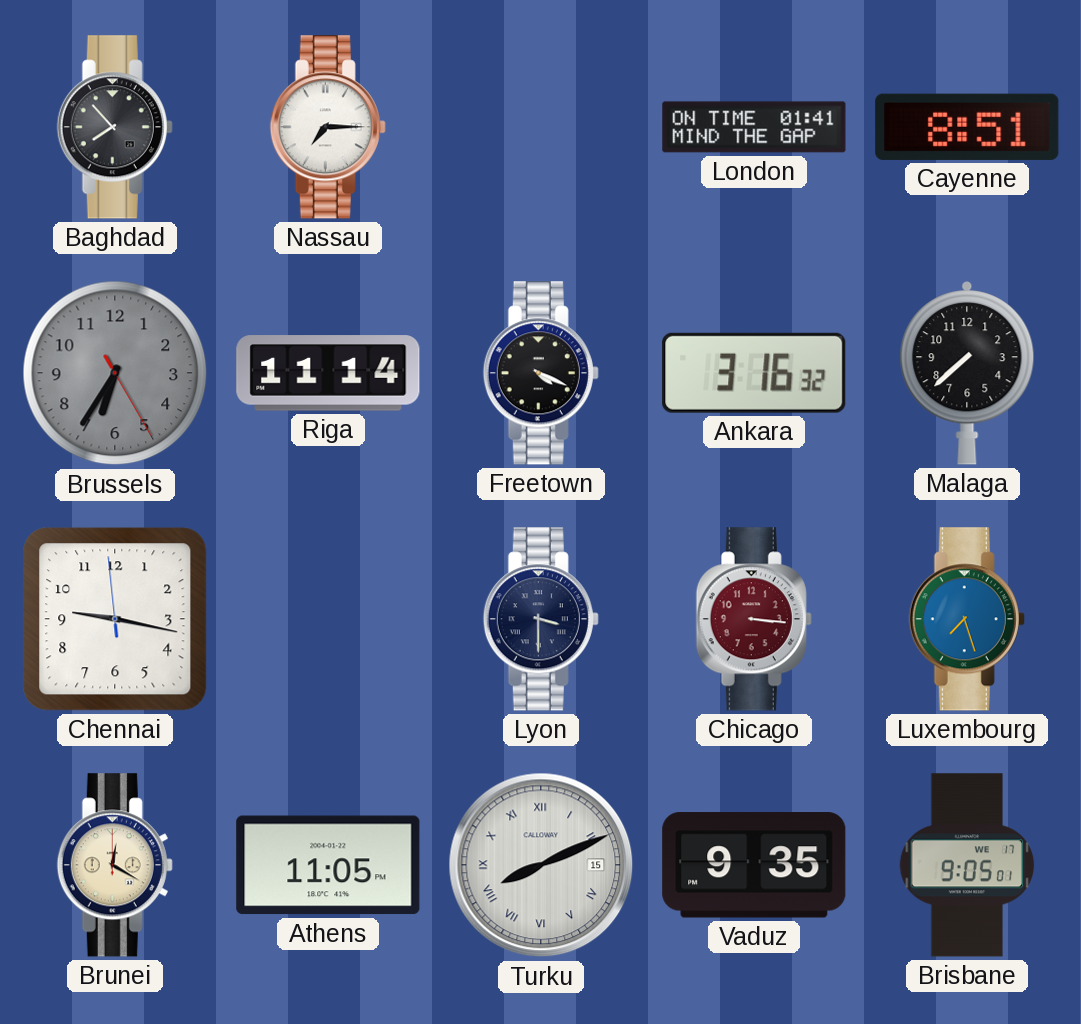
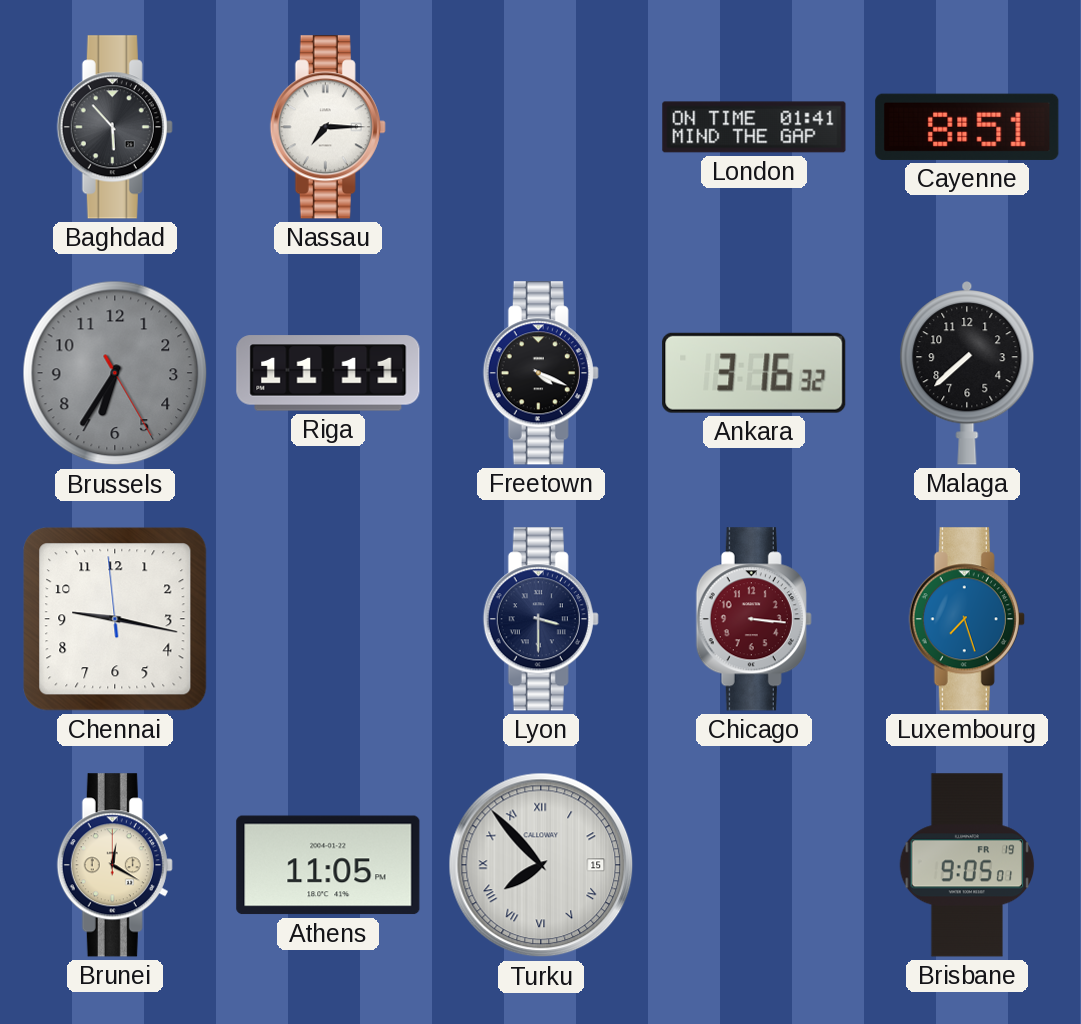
Baghdad: 7:53 -> 5:53
Riga: 11:14 -> 11:11
Turku: 8:11 -> 7:53
Vaduz: 9:35 -> none
Brisbane date: WE 17 -> FR 19
